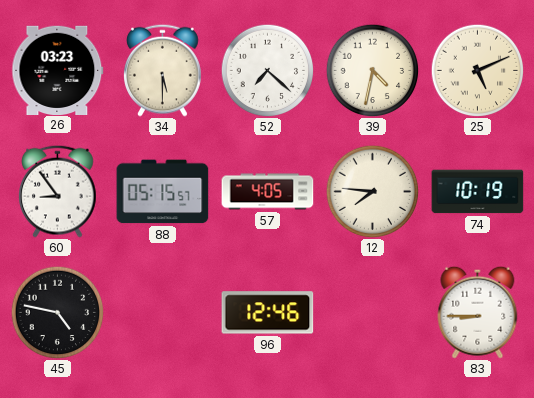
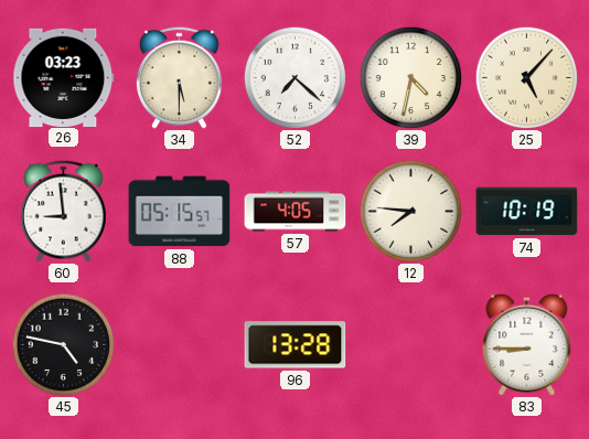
25: 5:11 -> 5:07
60: 8:54 -> 8:59
96: 12:46 -> 13:28
